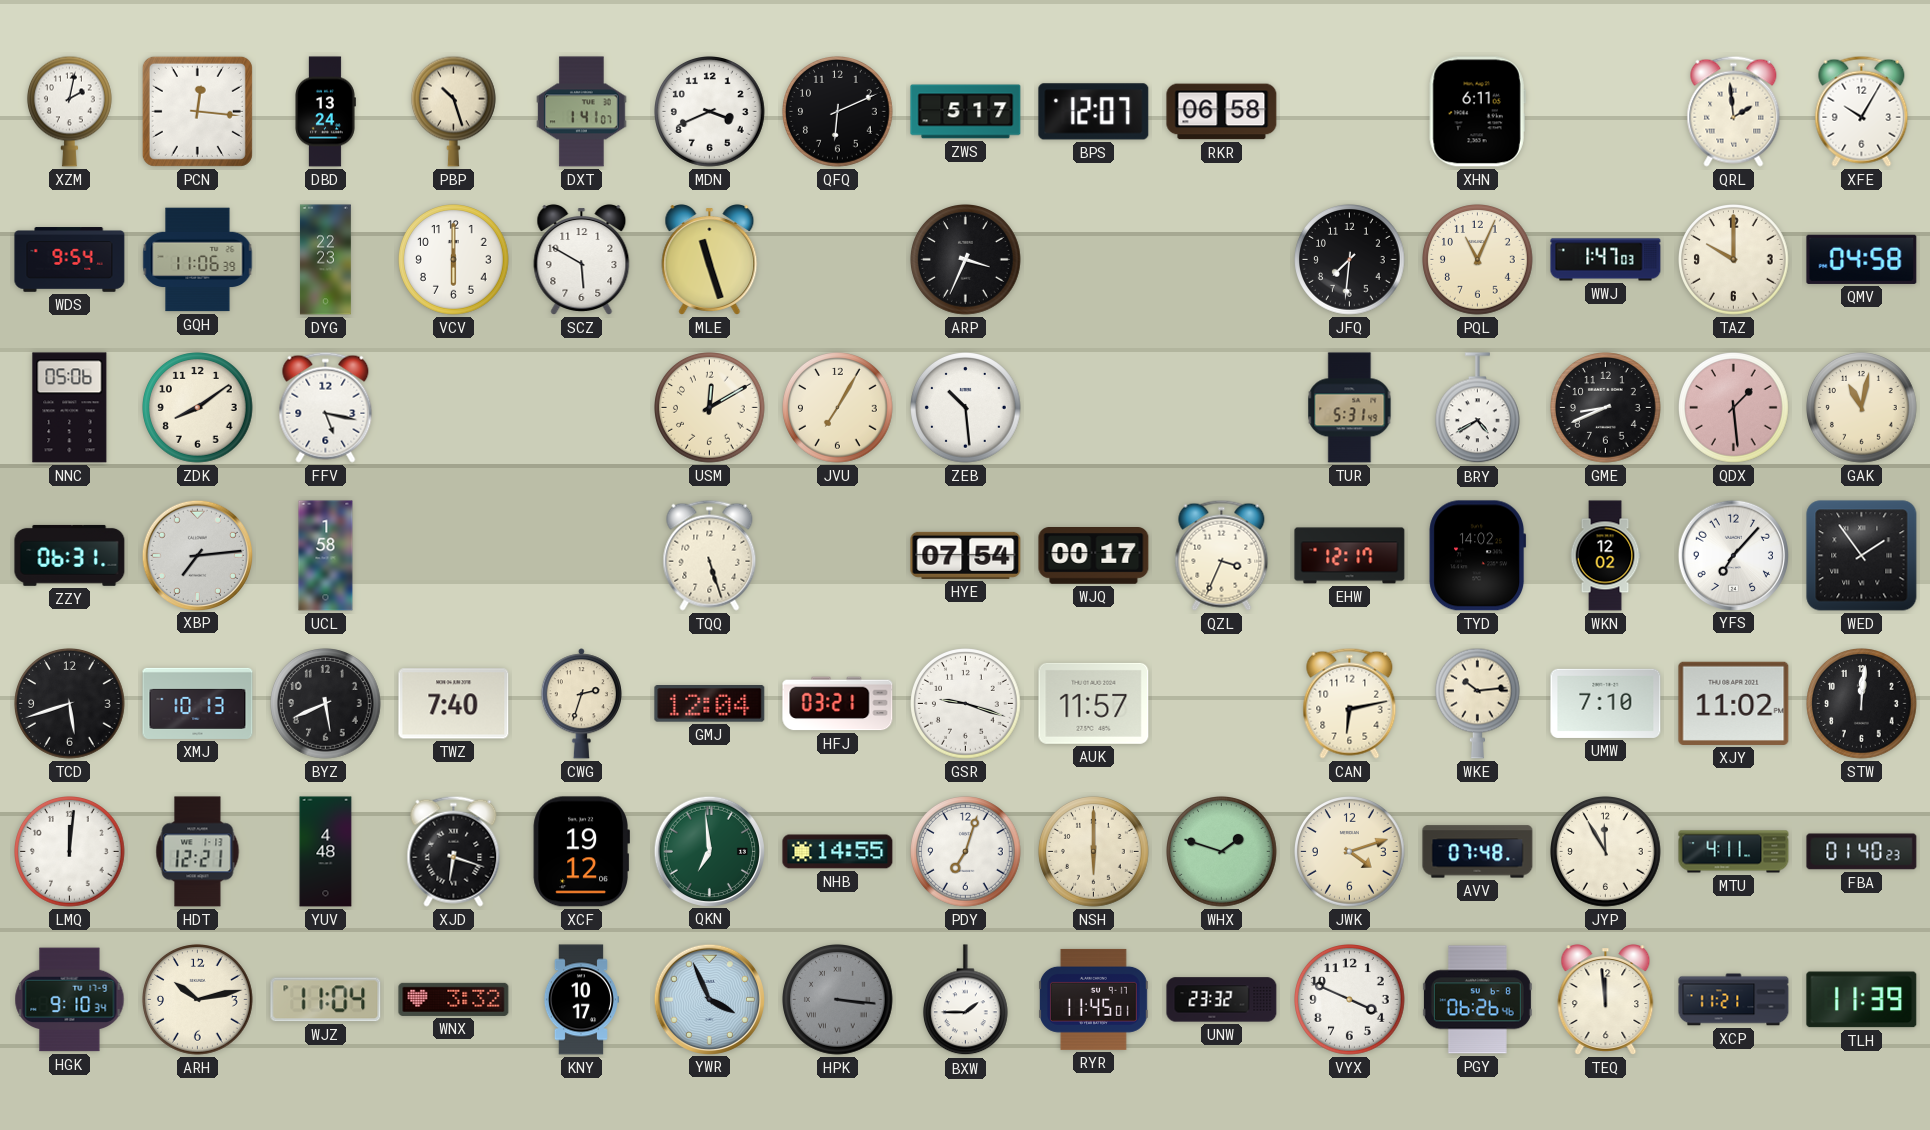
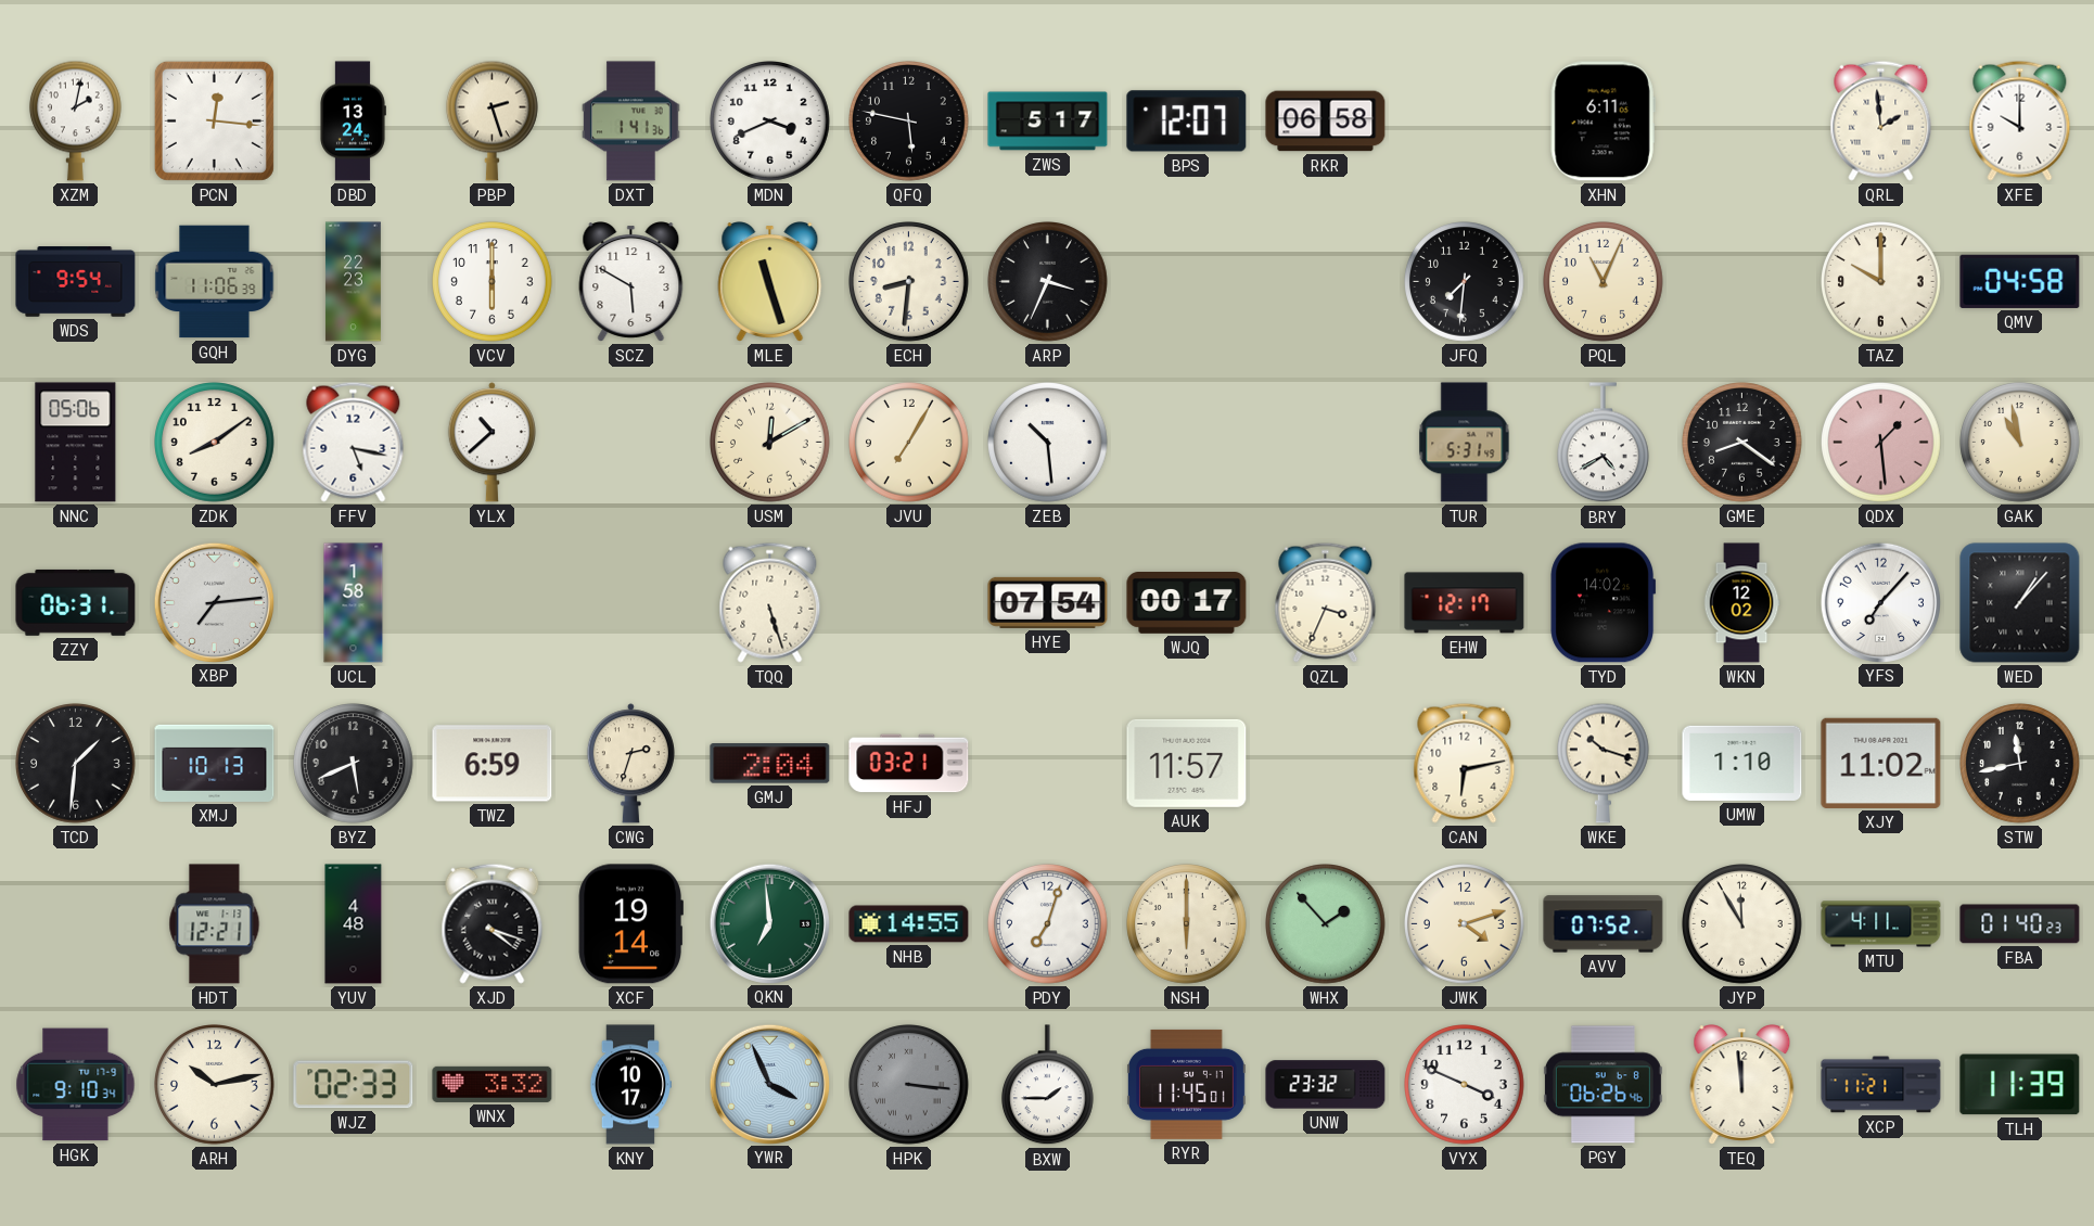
PBP: 10:27 -> 2:27
DXT: 1:41:07 -> 1:41:36
QFQ: 6:11 -> 5:47
XFE: 10:05 -> 10:00
ECH: none -> 8:31
WWJ: 1:47 -> none
YLX: none -> 10:38
GME: 8:41 -> 8:21
GAK: 11:02 -> 10:58
WED: 1:54 -> 1:07
TCD: 5:42 -> 1:31
TWZ: 7:40 -> 6:59
GMJ: 12:04 -> 2:04
GSR: 9:18 -> none
WKE: 10:14 -> 10:18
UMW: 7:10 -> 1:10
STW: 12:01 -> 11:43
LMQ: 12:01 -> none
XJD: 6:18 -> 4:18
XCF: 19:12 -> 19:14
WHX: 1:48 -> 1:53
AVV: 07:48 -> 07:52
WJZ: 11:04 -> 02:33
